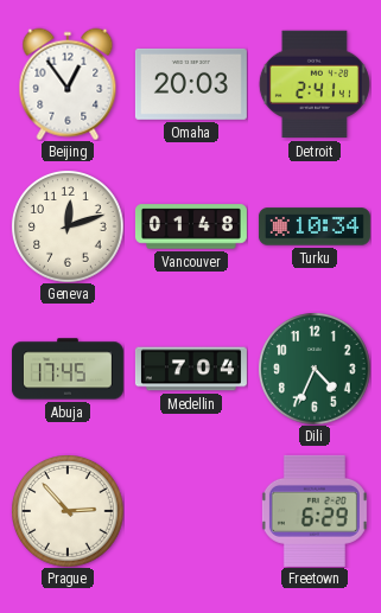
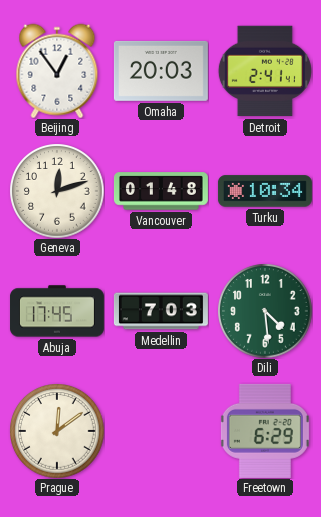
Medellin: 7:04 -> 7:03
Dili: 4:34 -> 4:29
Prague: 2:53 -> 12:09
